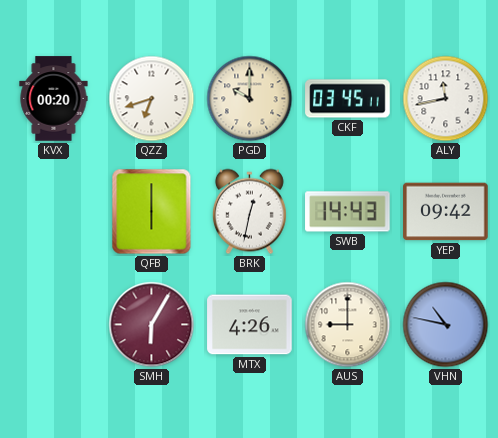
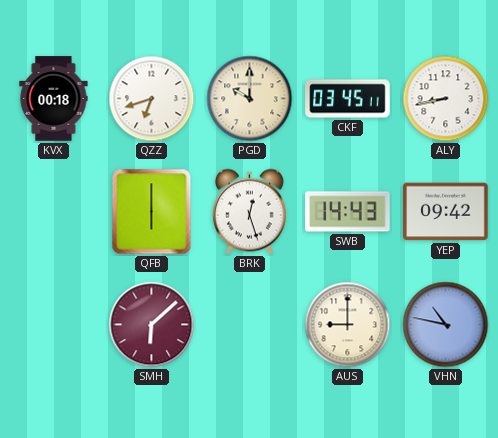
KVX: 00:20 -> 00:18
ALY: 11:43 -> 8:43
BRK: 12:32 -> 12:27
SMH: 6:05 -> 6:08
MTX: 4:26 -> none
